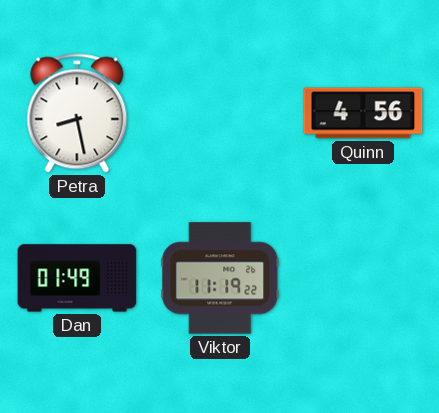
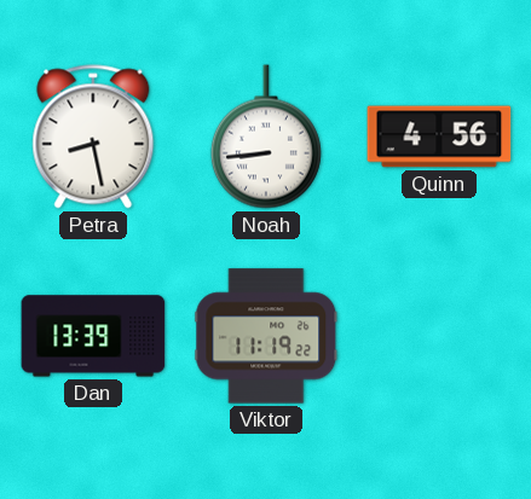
Noah: none -> 8:44
Dan: 01:49 -> 13:39
